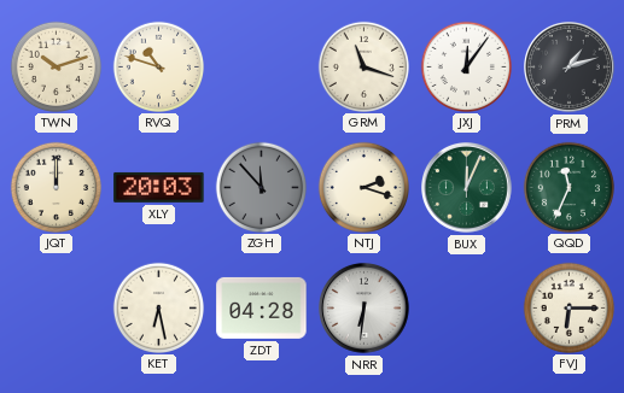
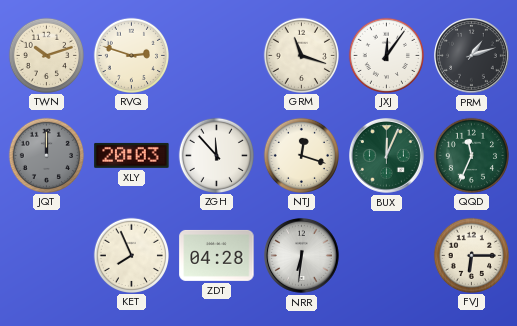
RVQ: 10:48 -> 2:48
JQT dial: cream -> grey
ZGH dial: grey -> white
NTJ: 2:18 -> 12:18
KET: 6:28 -> 7:56
